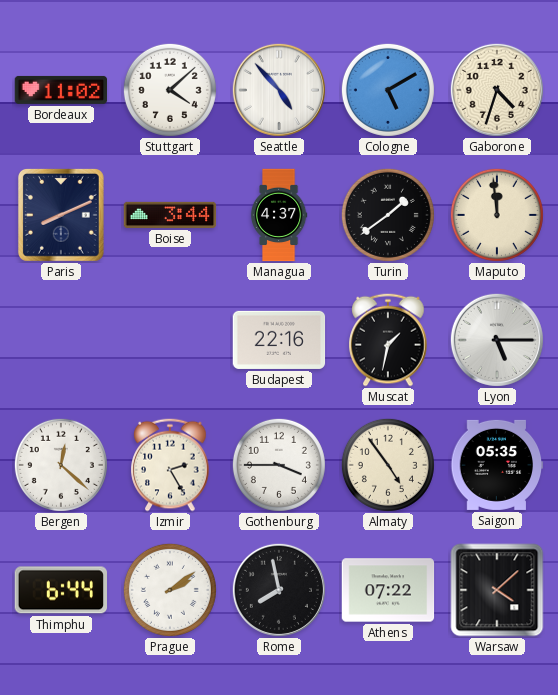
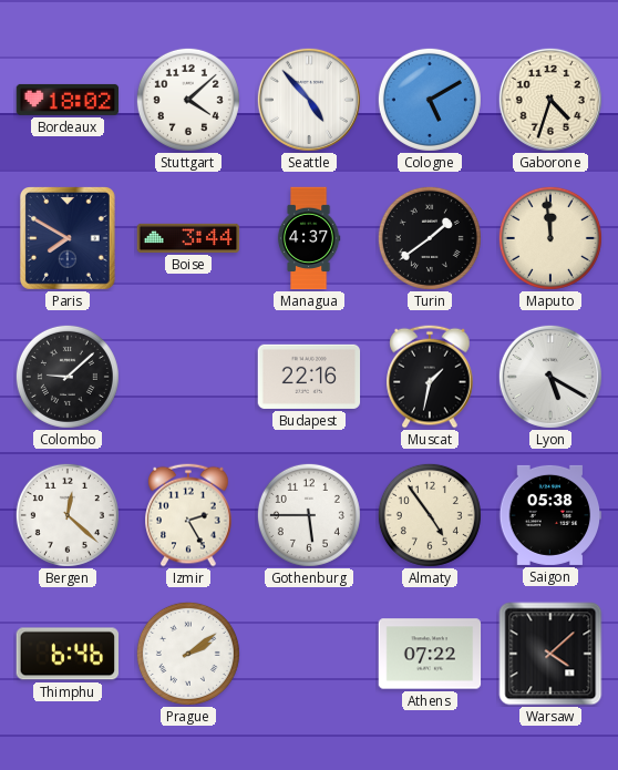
Bordeaux: 11:02 -> 18:02
Paris: 8:11 -> 7:50
Colombo: none -> 9:08
Lyon: 5:15 -> 5:20
Gothenburg: 3:45 -> 5:45
Saigon: 05:35 -> 05:38
Thimphu: 6:44 -> 6:46
Rome: 7:58 -> none
